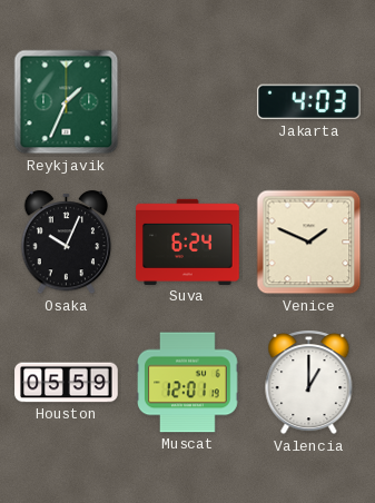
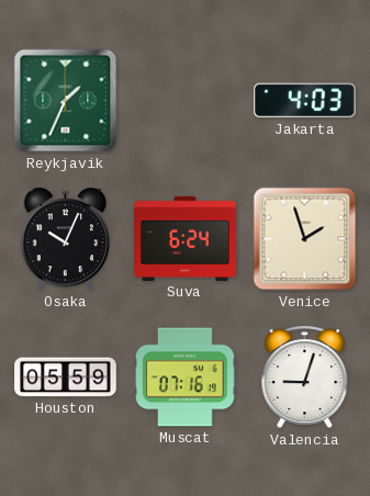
Venice: 1:49 -> 1:57
Muscat: 12:01 -> 07:16
Valencia: 1:00 -> 9:03
